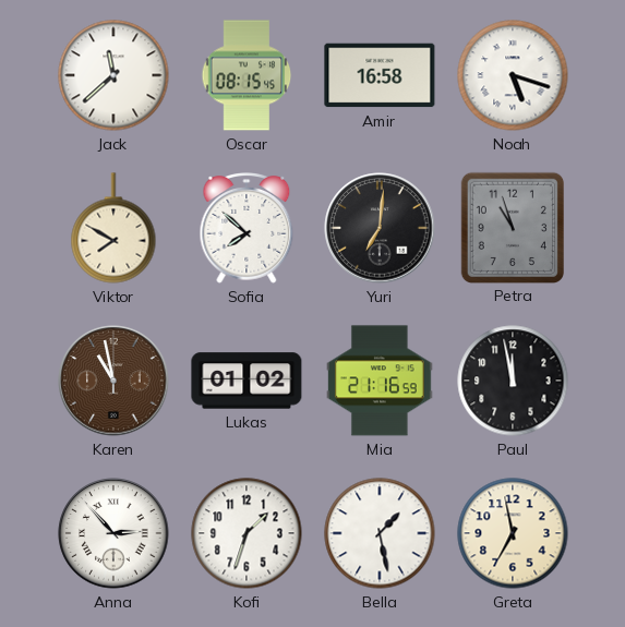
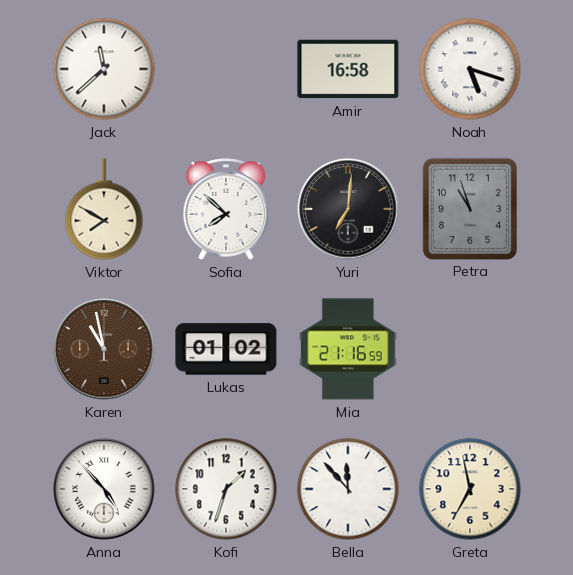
Oscar: 08:15 -> none
Paul: 11:58 -> none
Anna: 2:53 -> 4:53
Bella: 1:28 -> 11:53
